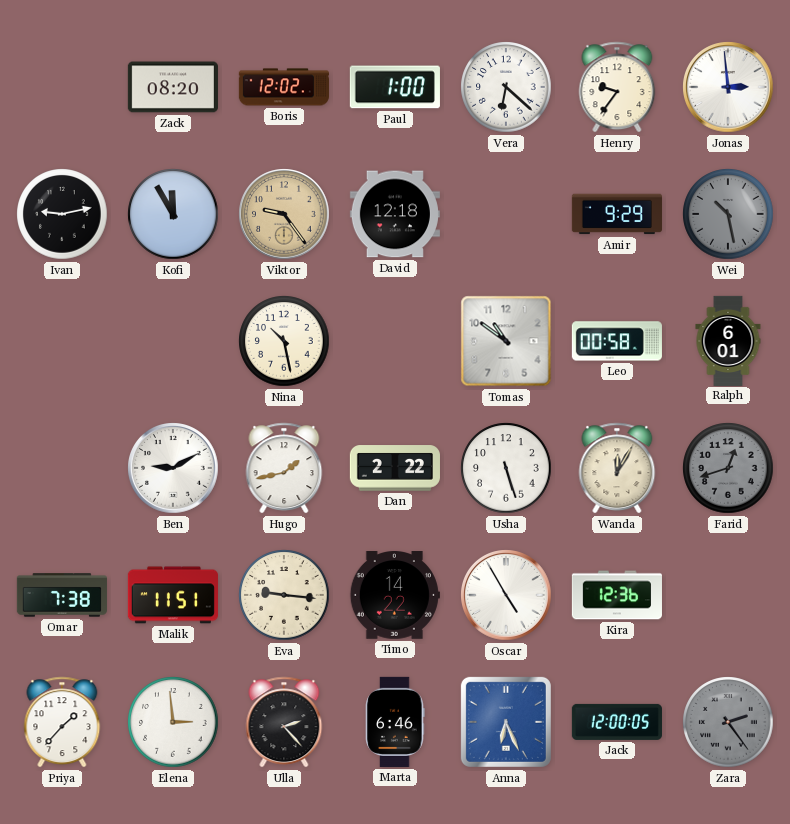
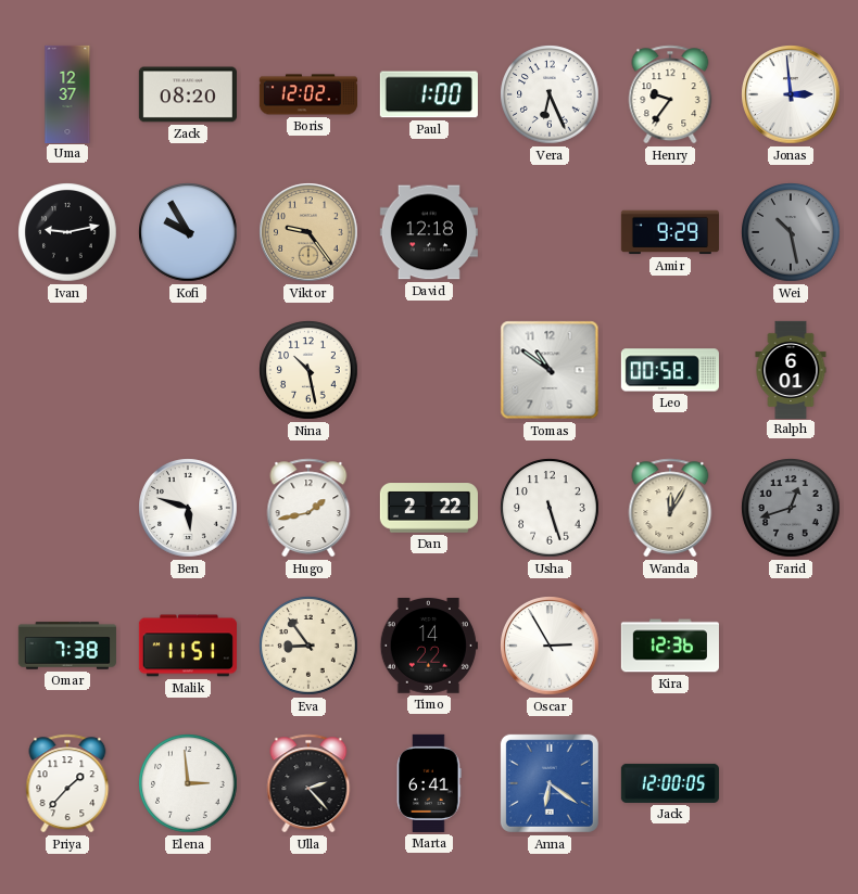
Uma: none -> 12:37
Vera: 6:22 -> 6:26
Kofi: 11:55 -> 9:55
Ben: 9:10 -> 5:48
Eva: 9:16 -> 8:54
Oscar: 4:55 -> 2:55
Marta: 6:46 -> 6:41
Anna: 6:26 -> 6:21
Zara: 2:24 -> none
